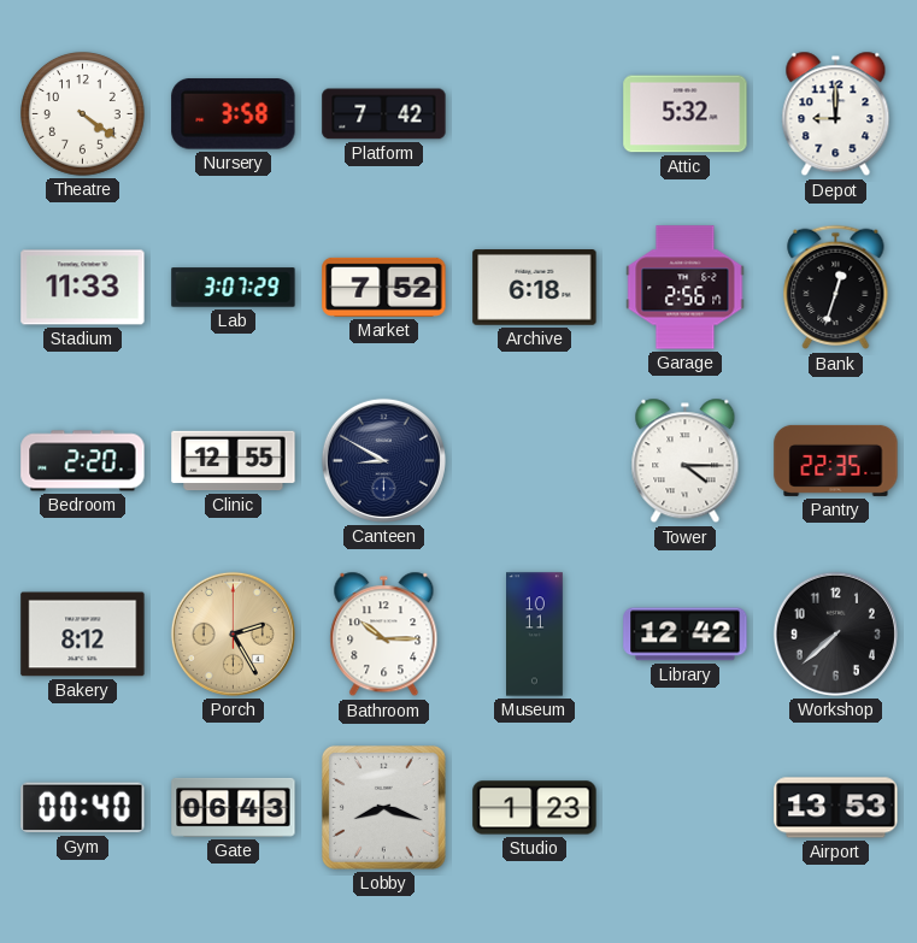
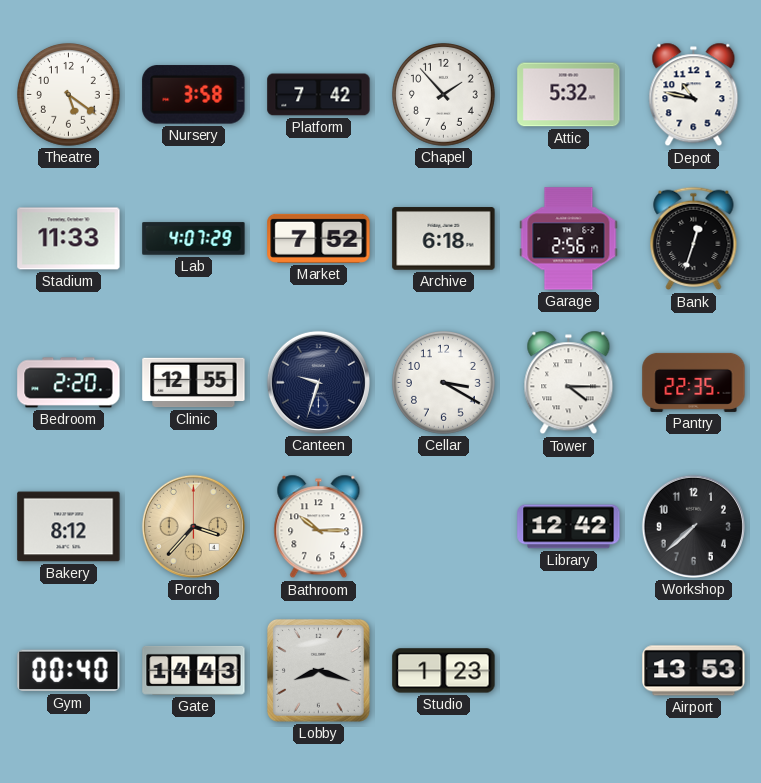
Theatre: 4:21 -> 5:21
Chapel: none -> 1:53
Depot: 9:00 -> 10:47
Lab: 3:07 -> 4:07
Canteen: 8:50 -> 9:33
Cellar: none -> 3:20
Porch: 2:25 -> 3:37
Museum: 10:11 -> none
Gate: 06:43 -> 14:43
